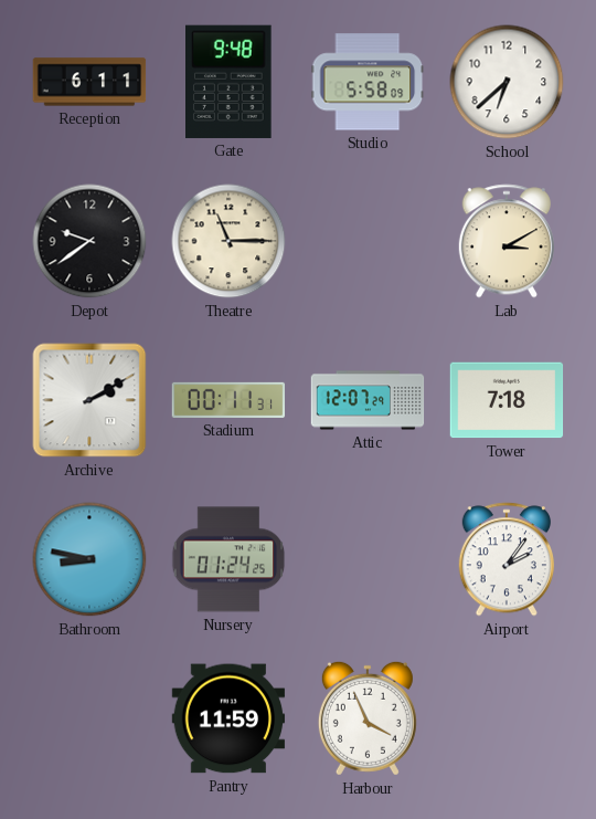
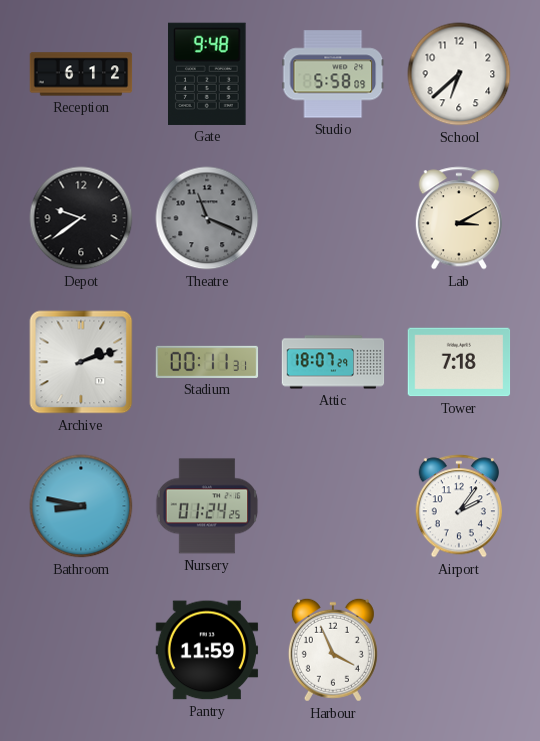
Reception: 6:11 -> 6:12
Theatre: 11:15 -> 11:19
Theatre dial: cream -> grey
Archive: 2:10 -> 2:12
Attic: 12:07 -> 18:07
